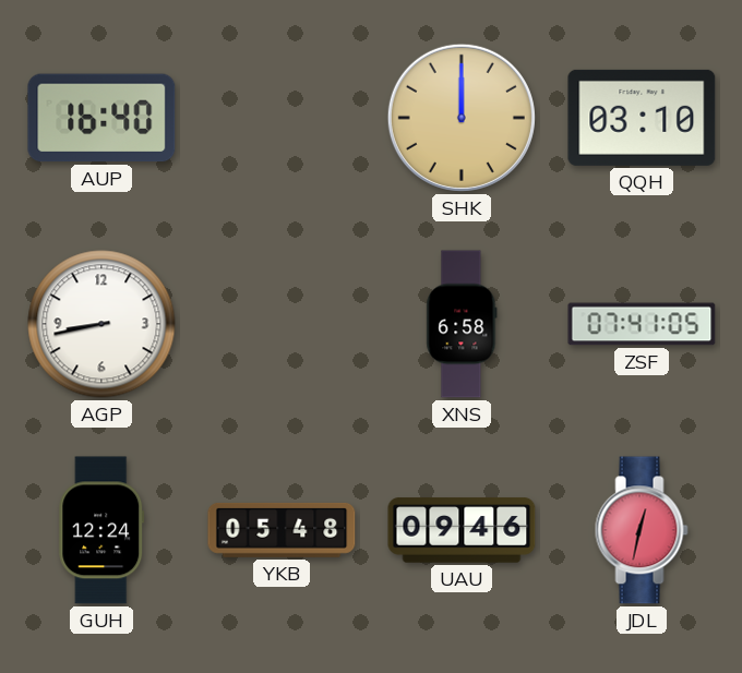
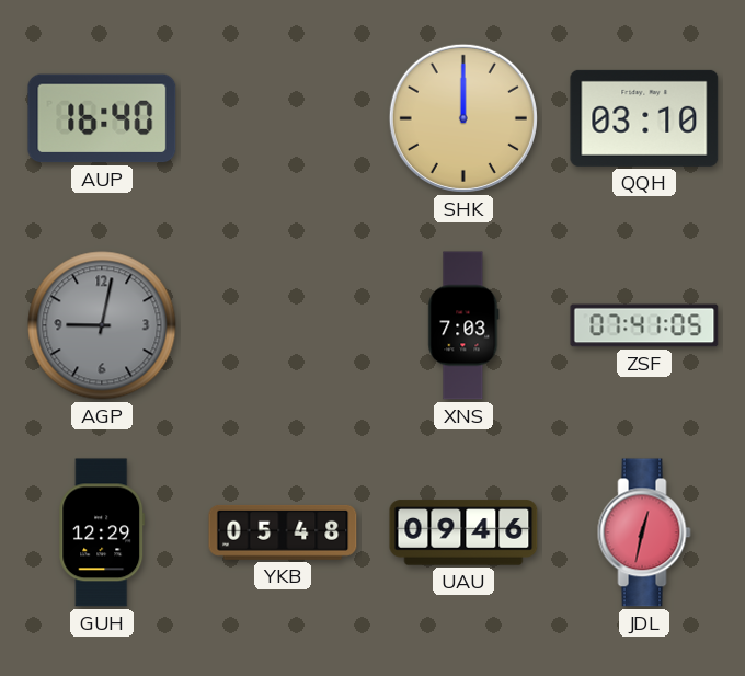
AGP: 8:43 -> 9:02
AGP dial: white -> grey
XNS: 6:58 -> 7:03
GUH: 12:24 -> 12:29
